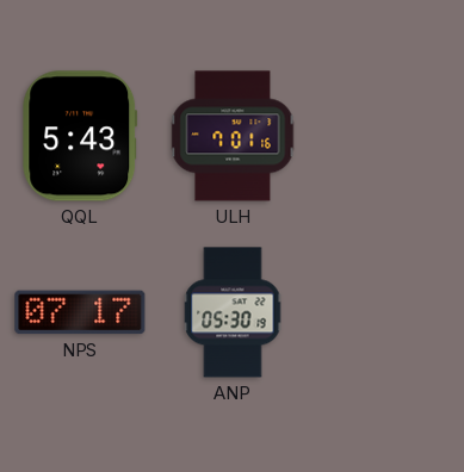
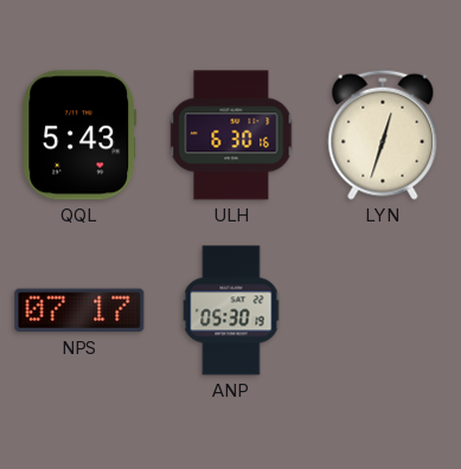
ULH: 7:01 -> 6:30
LYN: none -> 12:33
